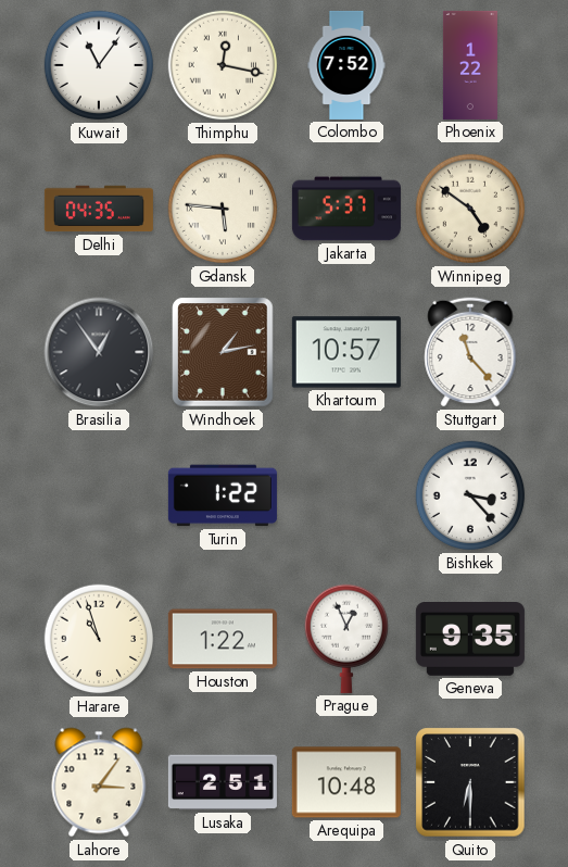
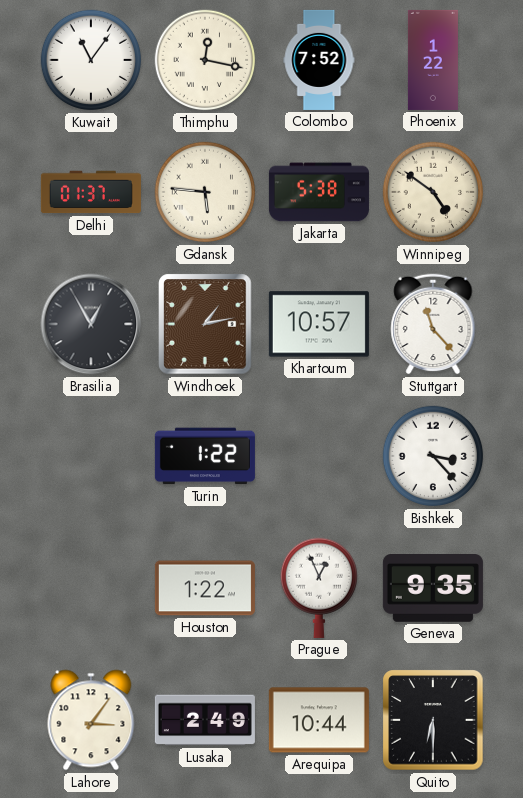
Delhi: 04:35 -> 01:37
Jakarta: 5:37 -> 5:38
Brasilia: 12:54 -> 12:55
Harare: 10:57 -> none
Lusaka: 2:51 -> 2:49
Arequipa: 10:48 -> 10:44
